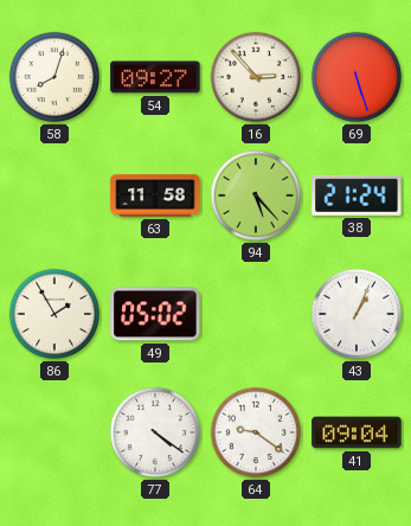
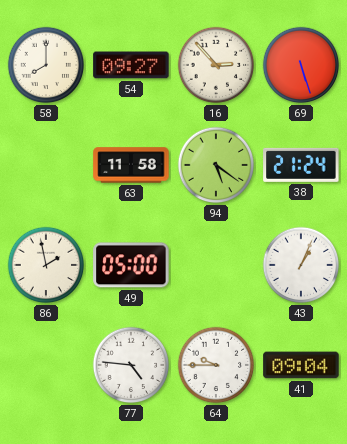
58: 8:03 -> 8:00
94: 5:23 -> 5:21
86: 1:55 -> 1:58
49: 05:02 -> 05:00
77: 4:21 -> 4:46
64: 9:21 -> 9:45
